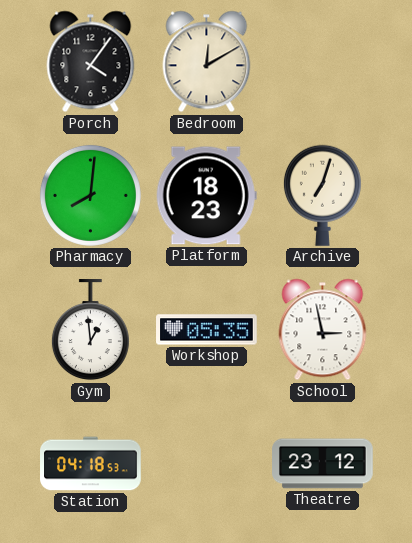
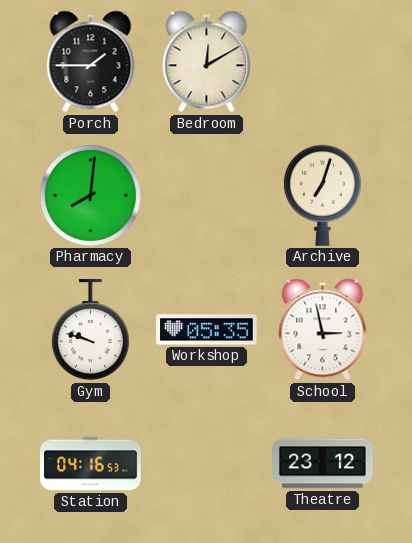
Porch: 4:06 -> 1:45
Platform: 18:23 -> none
Gym: 12:59 -> 9:48
Station: 04:18 -> 04:16
